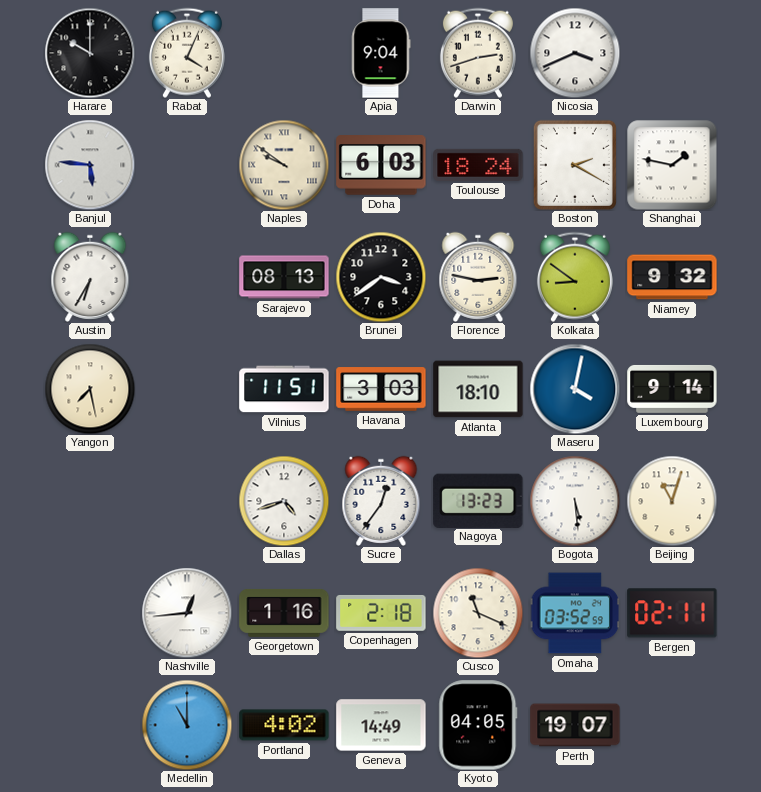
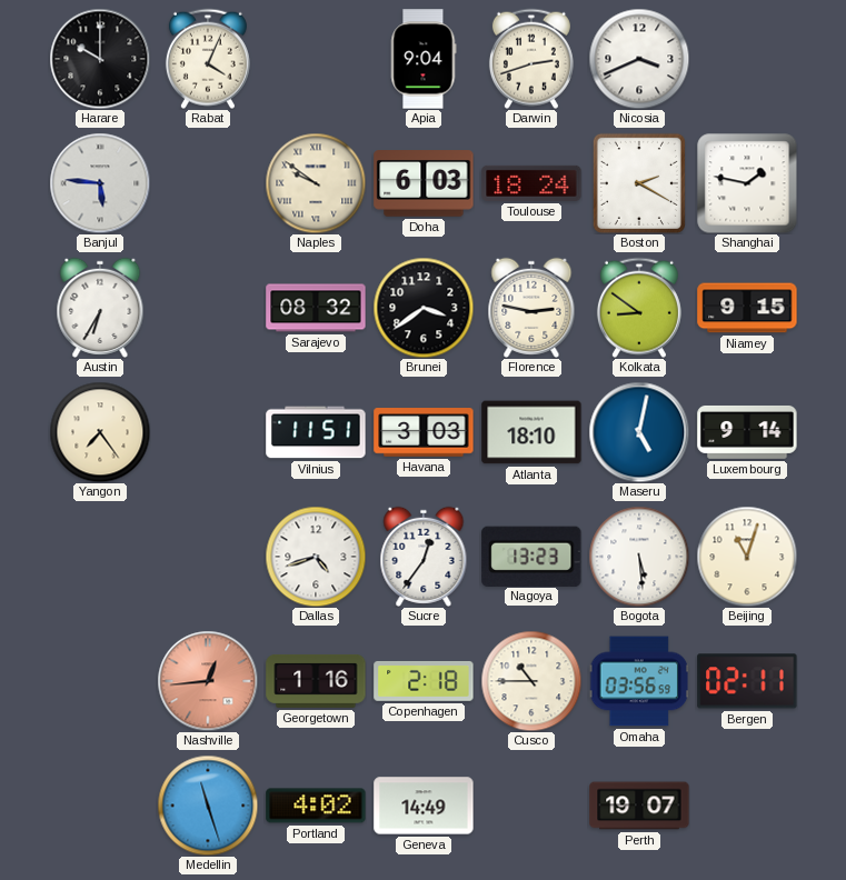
Sarajevo: 08:13 -> 08:32
Niamey: 9:32 -> 9:15
Yangon: 7:28 -> 7:24
Maseru: 4:02 -> 5:02
Nashville dial: white -> salmon
Cusco: 11:19 -> 10:45
Omaha: 03:52 -> 03:56
Medellin: 11:00 -> 11:27
Kyoto: 04:05 -> none
